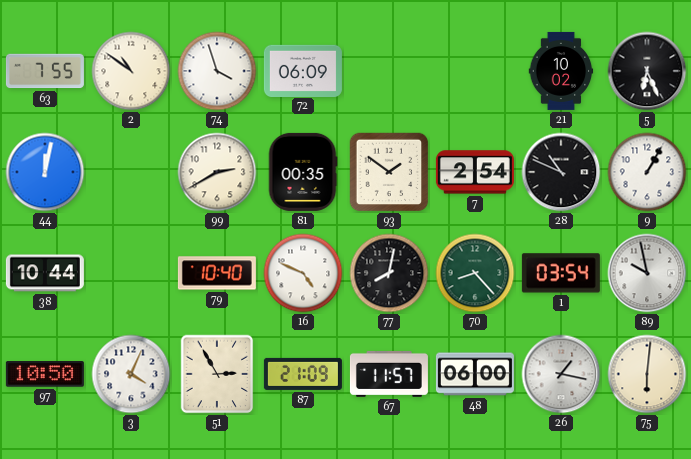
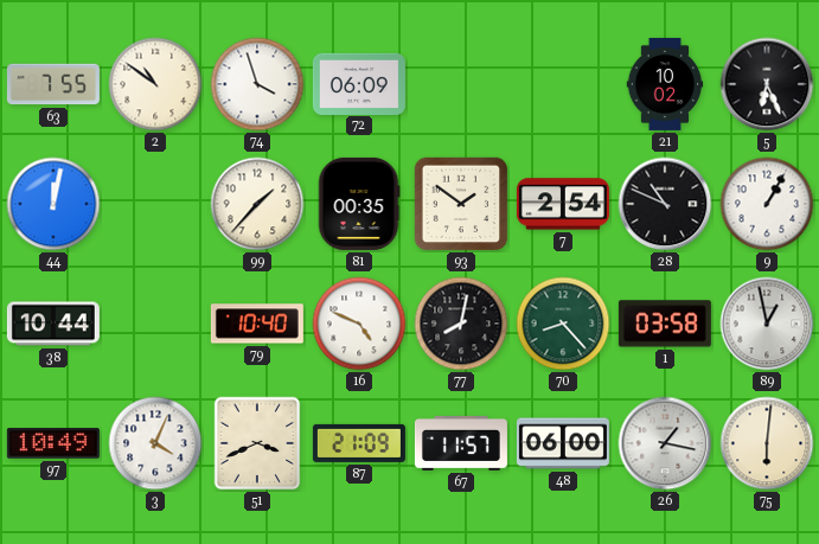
99: 2:40 -> 1:37
1: 03:54 -> 03:58
89: 9:58 -> 12:58
97: 10:50 -> 10:49
51: 2:55 -> 3:41
